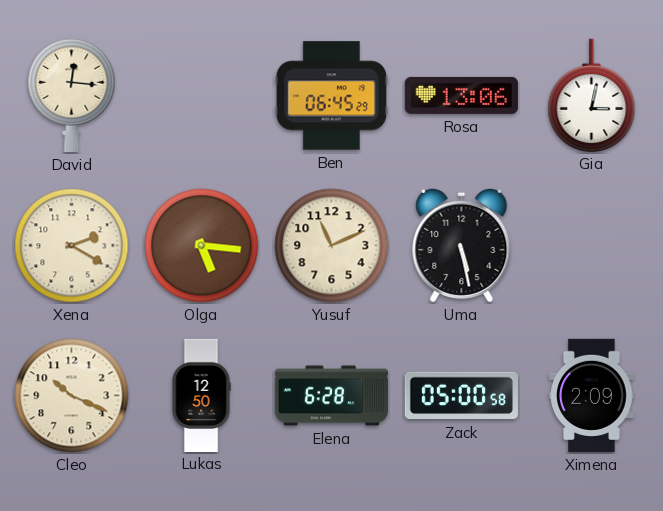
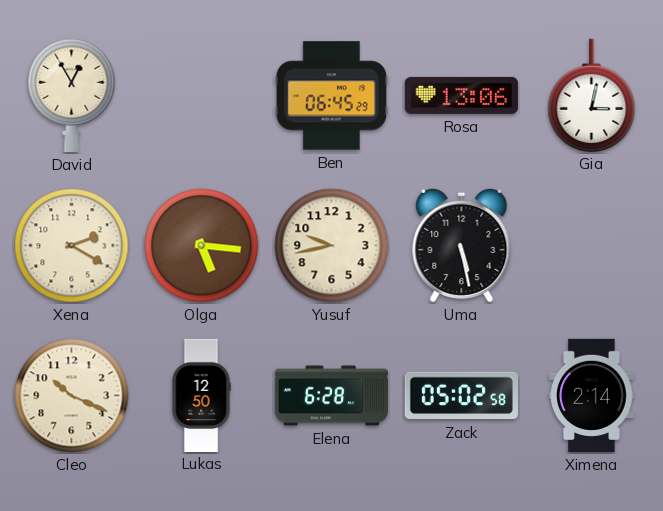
David: 12:16 -> 12:55
Yusuf: 11:11 -> 9:43
Zack: 05:00 -> 05:02
Ximena: 2:09 -> 2:14
